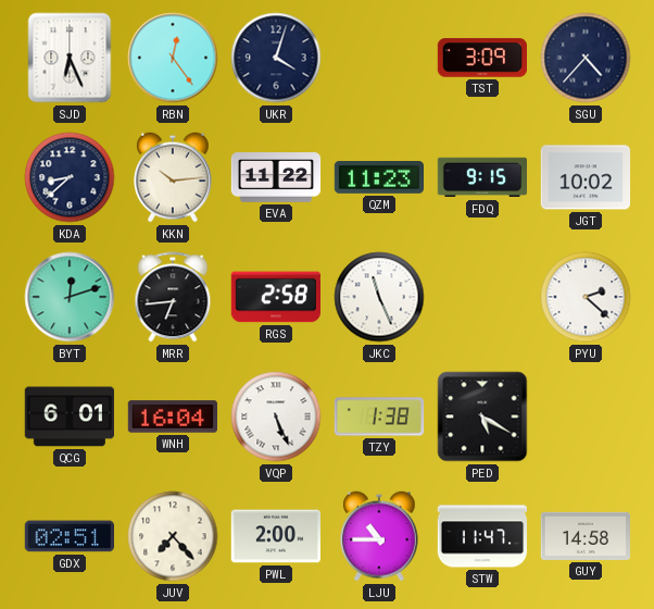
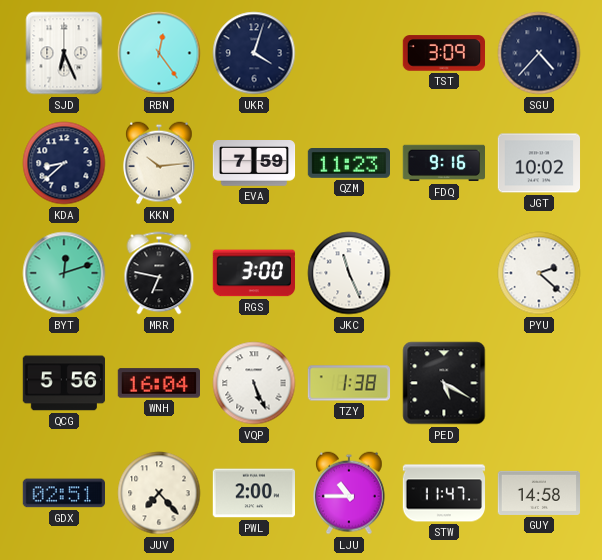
EVA: 11:22 -> 7:59
FDQ: 9:15 -> 9:16
MRR: 6:44 -> 6:47
RGS: 2:58 -> 3:00
QCG: 6:01 -> 5:56
